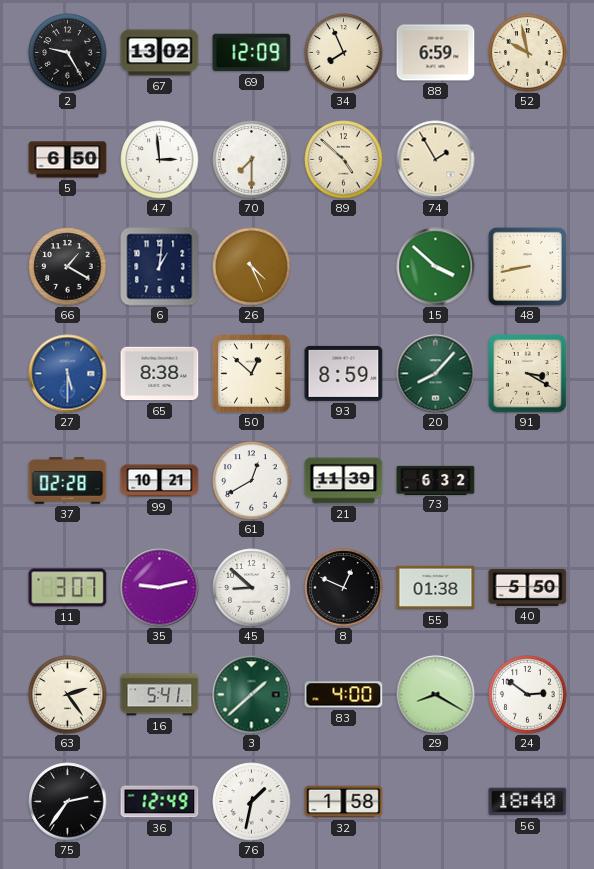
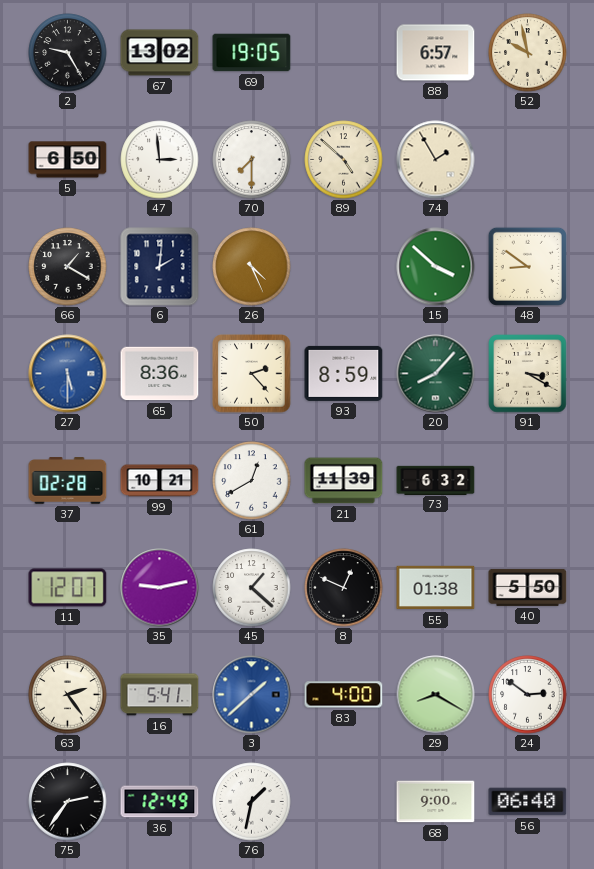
69: 12:09 -> 19:05
34: 7:56 -> none
88: 6:59 -> 6:57
6: 1:01 -> 2:01
48: 8:43 -> 8:51
65: 8:38 -> 8:36
50: 12:52 -> 2:23
11: 3:07 -> 12:07
45: 8:52 -> 1:22
3 dial: green -> blue
32: 1:58 -> none
68: none -> 9:00
56: 18:40 -> 06:40
